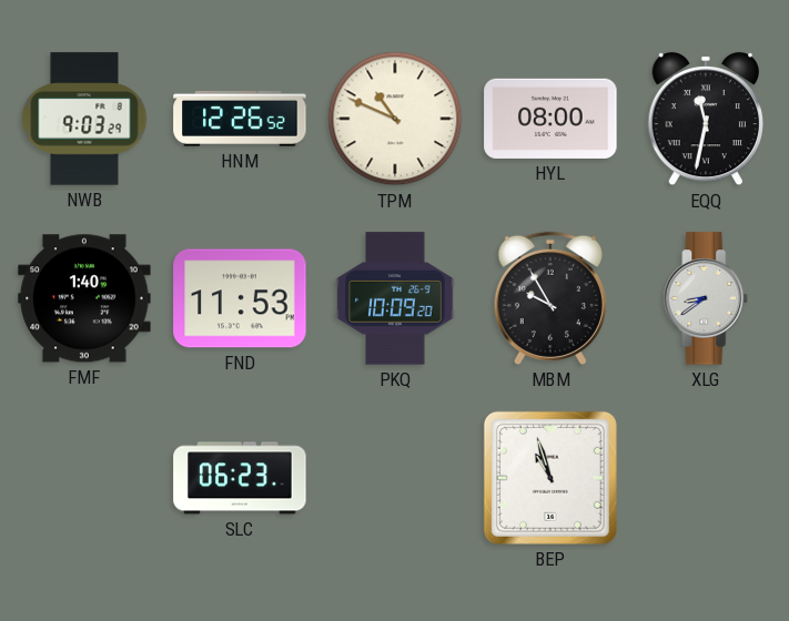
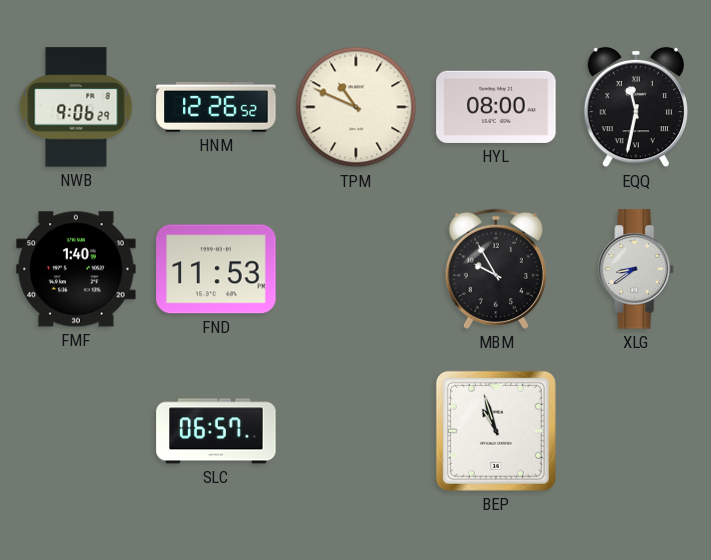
NWB: 9:03 -> 9:06
PKQ: 10:09 -> none
SLC: 06:23 -> 06:57
